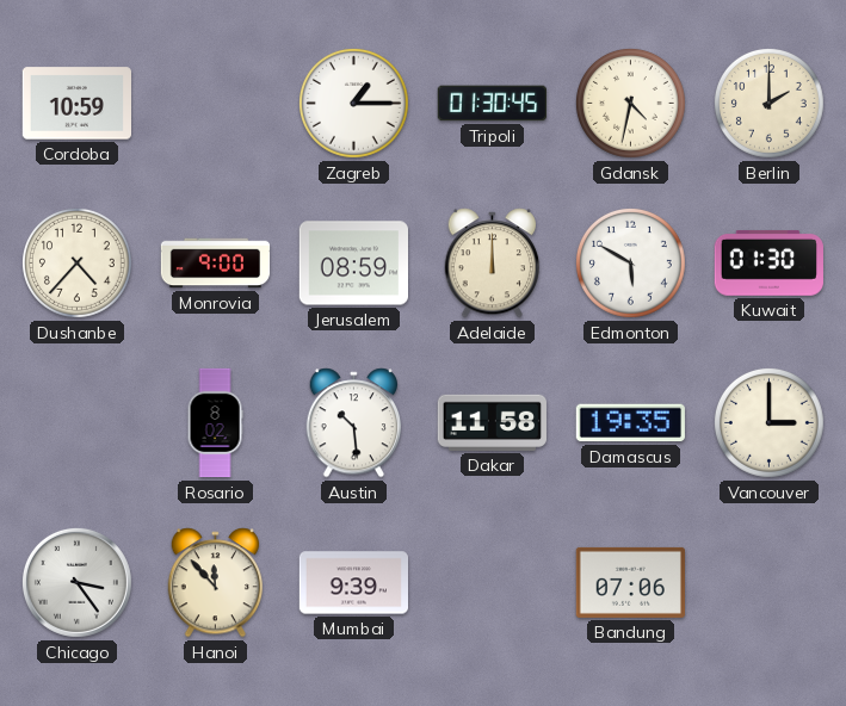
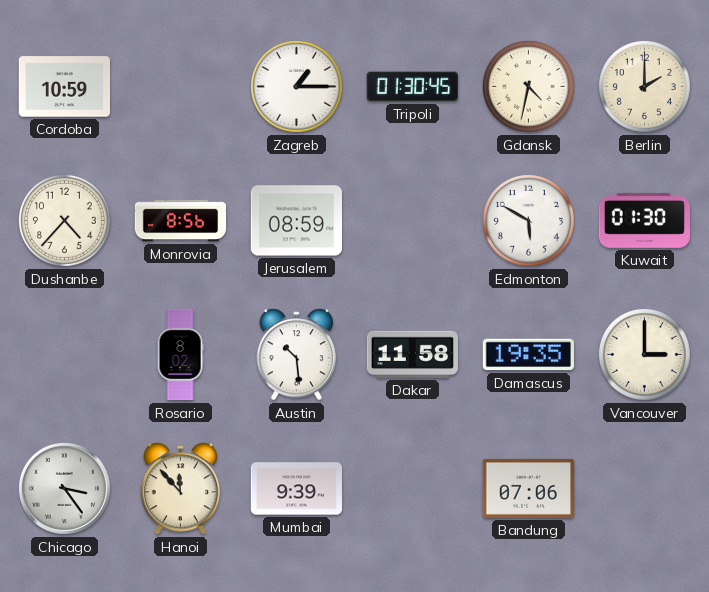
Monrovia: 9:00 -> 8:56
Adelaide: 12:00 -> none
